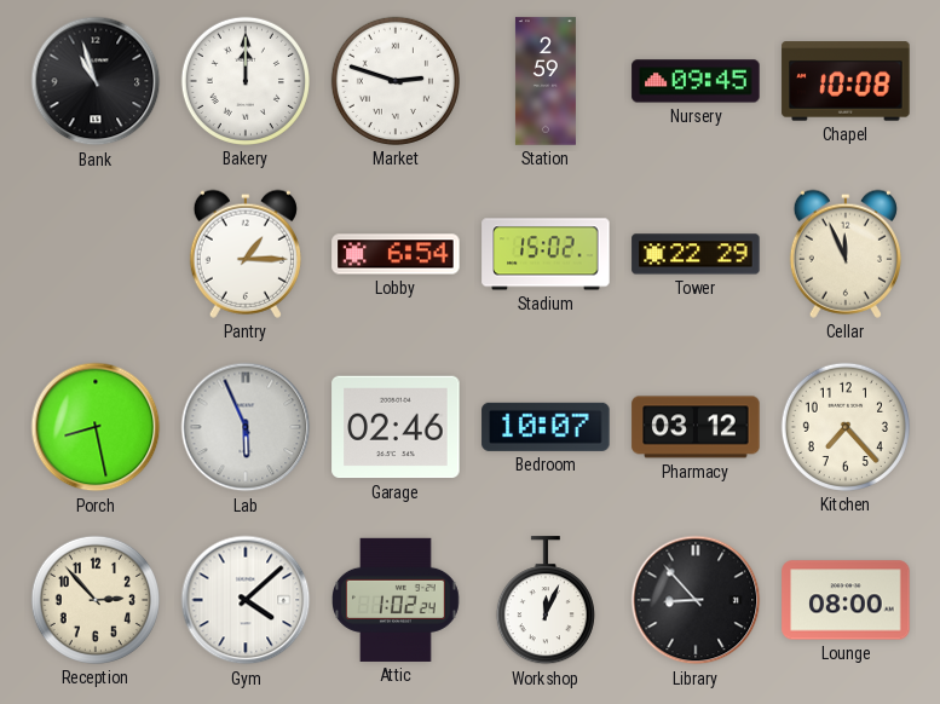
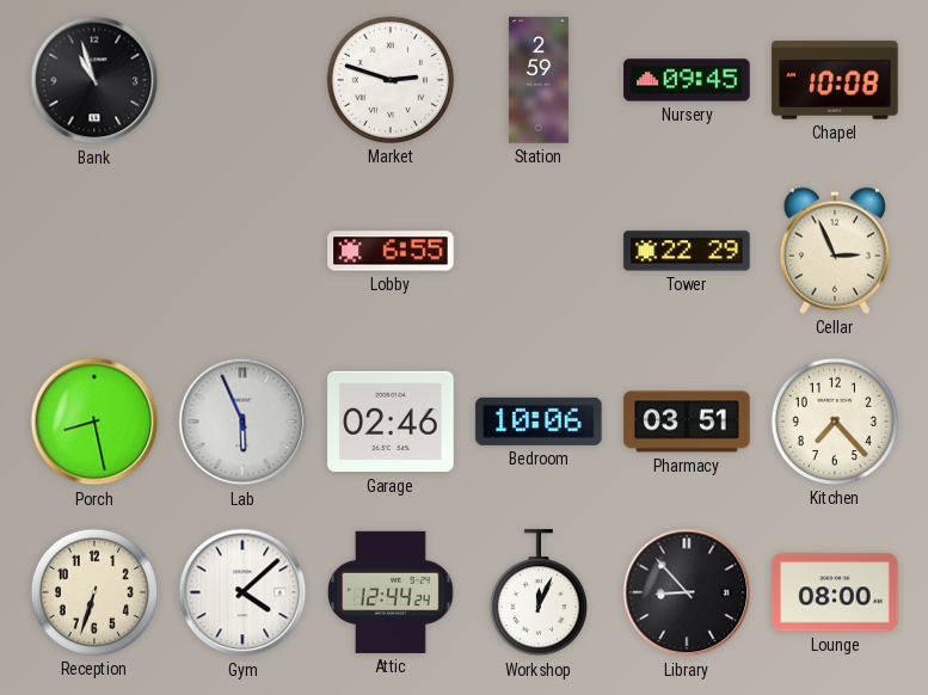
Bakery: 12:00 -> none
Pantry: 1:15 -> none
Lobby: 6:54 -> 6:55
Stadium: 15:02 -> none
Cellar: 11:56 -> 2:56
Bedroom: 10:07 -> 10:06
Pharmacy: 03:12 -> 03:51
Reception: 2:53 -> 6:33
Attic: 1:02 -> 12:44
